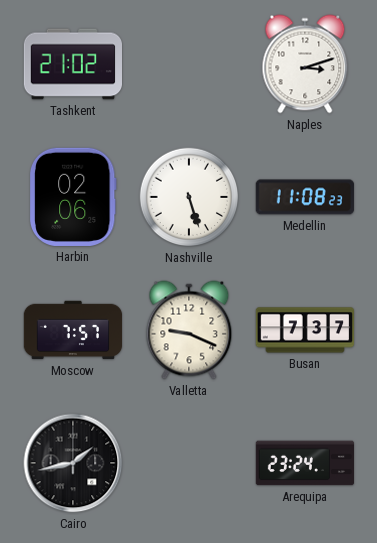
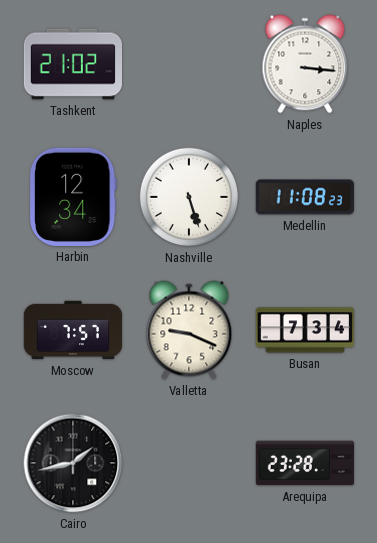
Naples: 3:12 -> 3:16
Harbin: 02:06 -> 12:34
Busan: 7:37 -> 7:34
Arequipa: 23:24 -> 23:28
